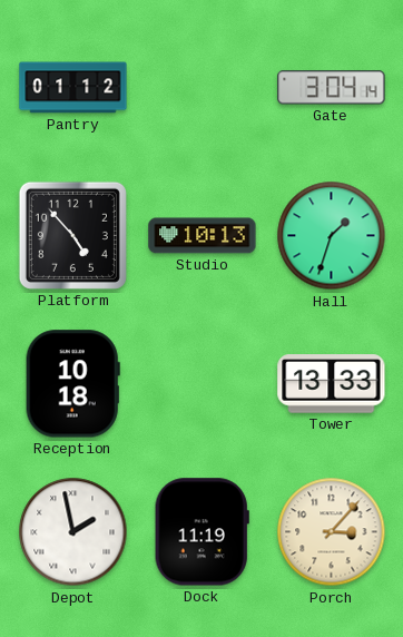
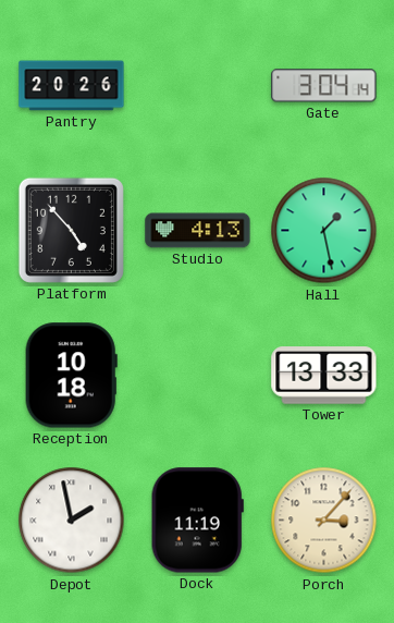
Pantry: 01:12 -> 20:26
Studio: 10:13 -> 4:13
Hall: 1:33 -> 1:28
